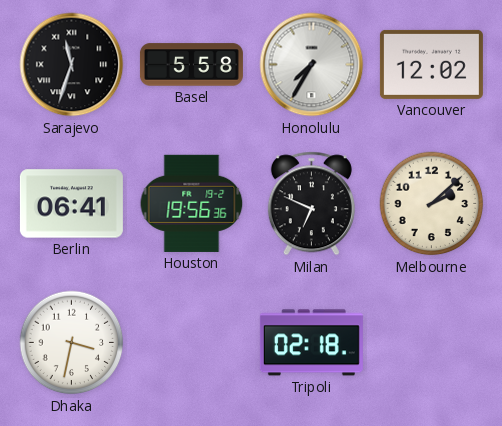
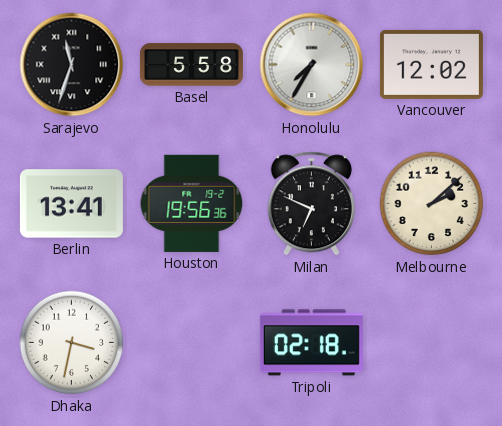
Berlin: 06:41 -> 13:41
